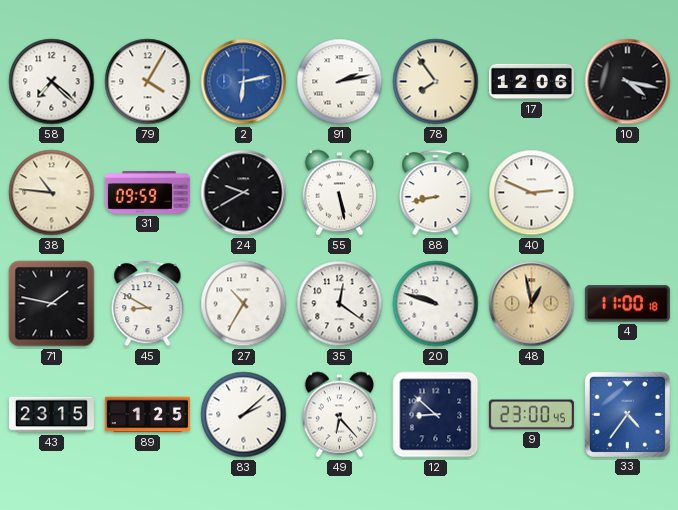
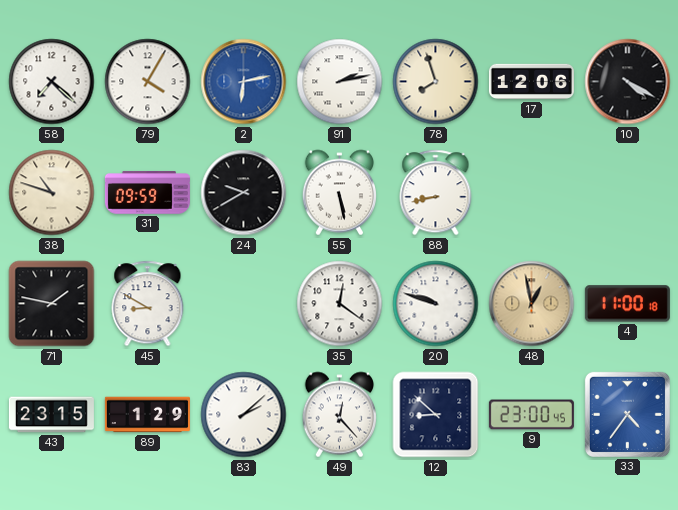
78: 7:54 -> 7:57
10: 4:17 -> 4:20
38: 10:46 -> 10:48
40: 2:49 -> none
27: 10:35 -> none
89: 1:25 -> 1:29
49: 6:23 -> 12:23
